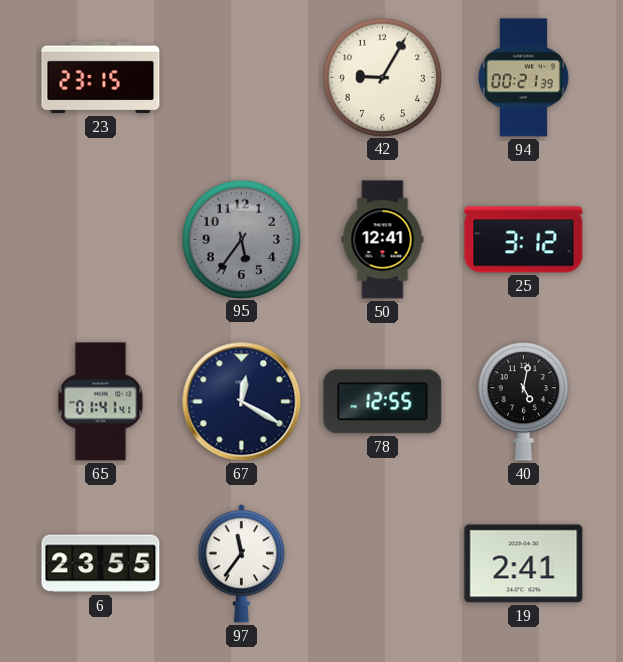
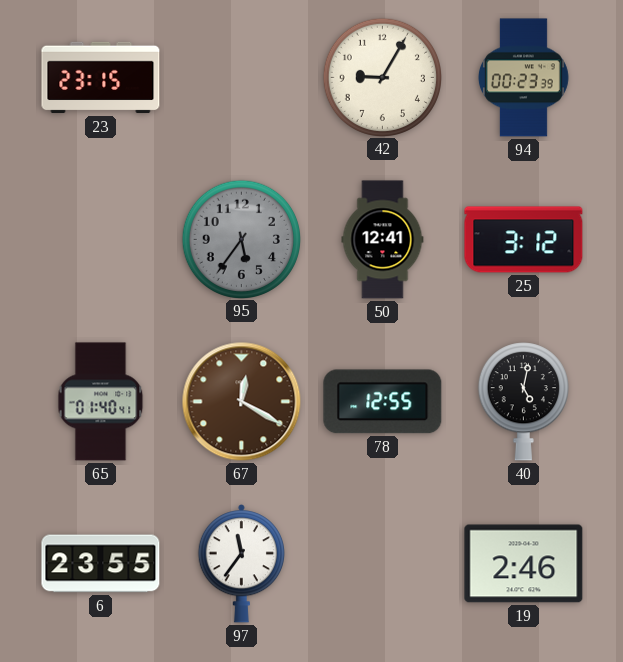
94: 00:21 -> 00:23
65: 01:41 -> 01:40
67 dial: navy -> brown
19: 2:41 -> 2:46
